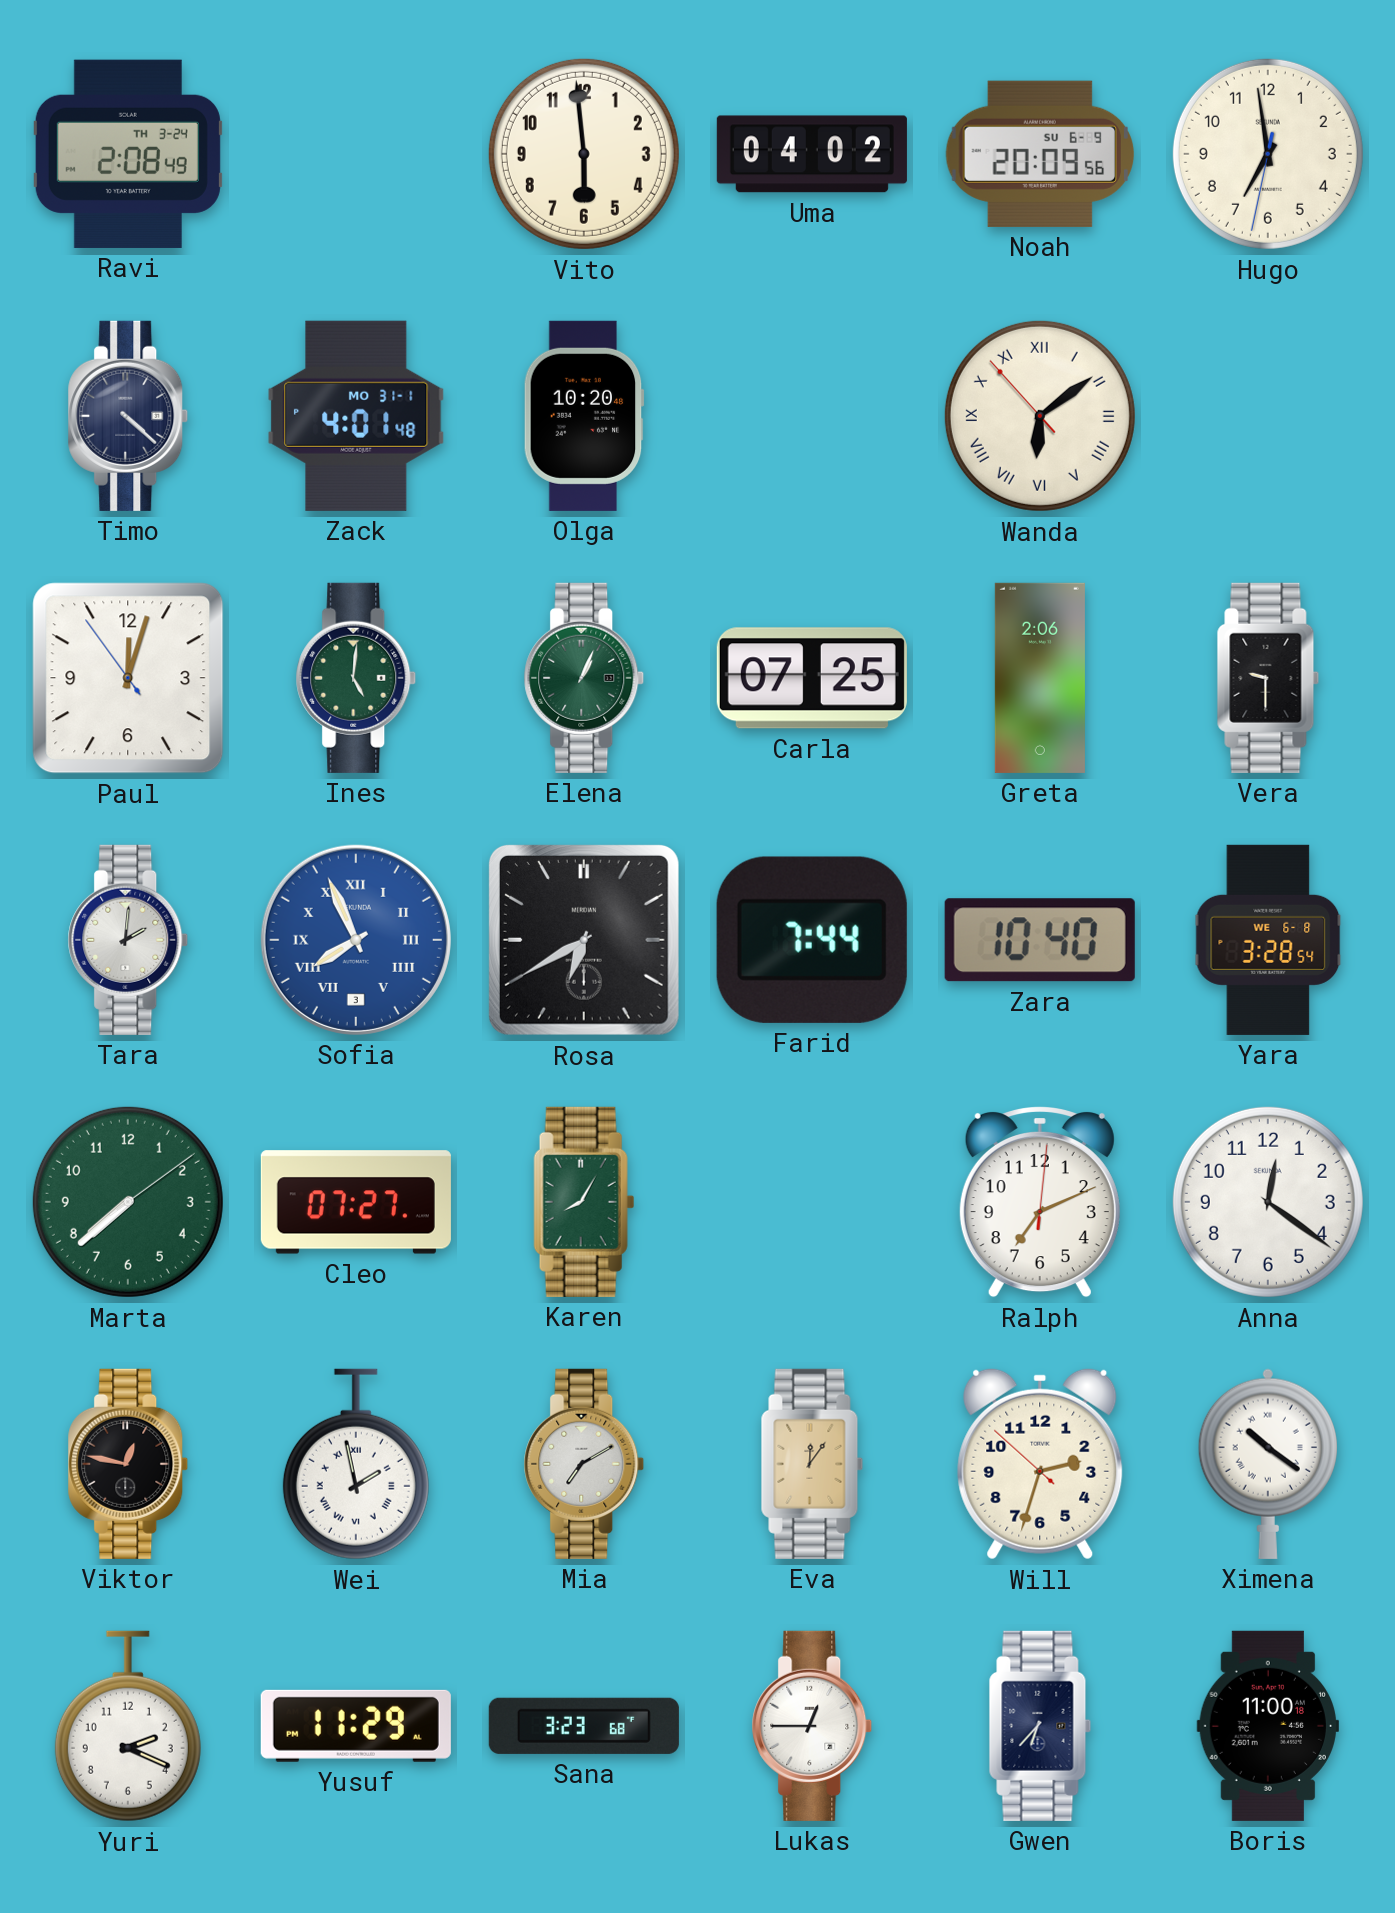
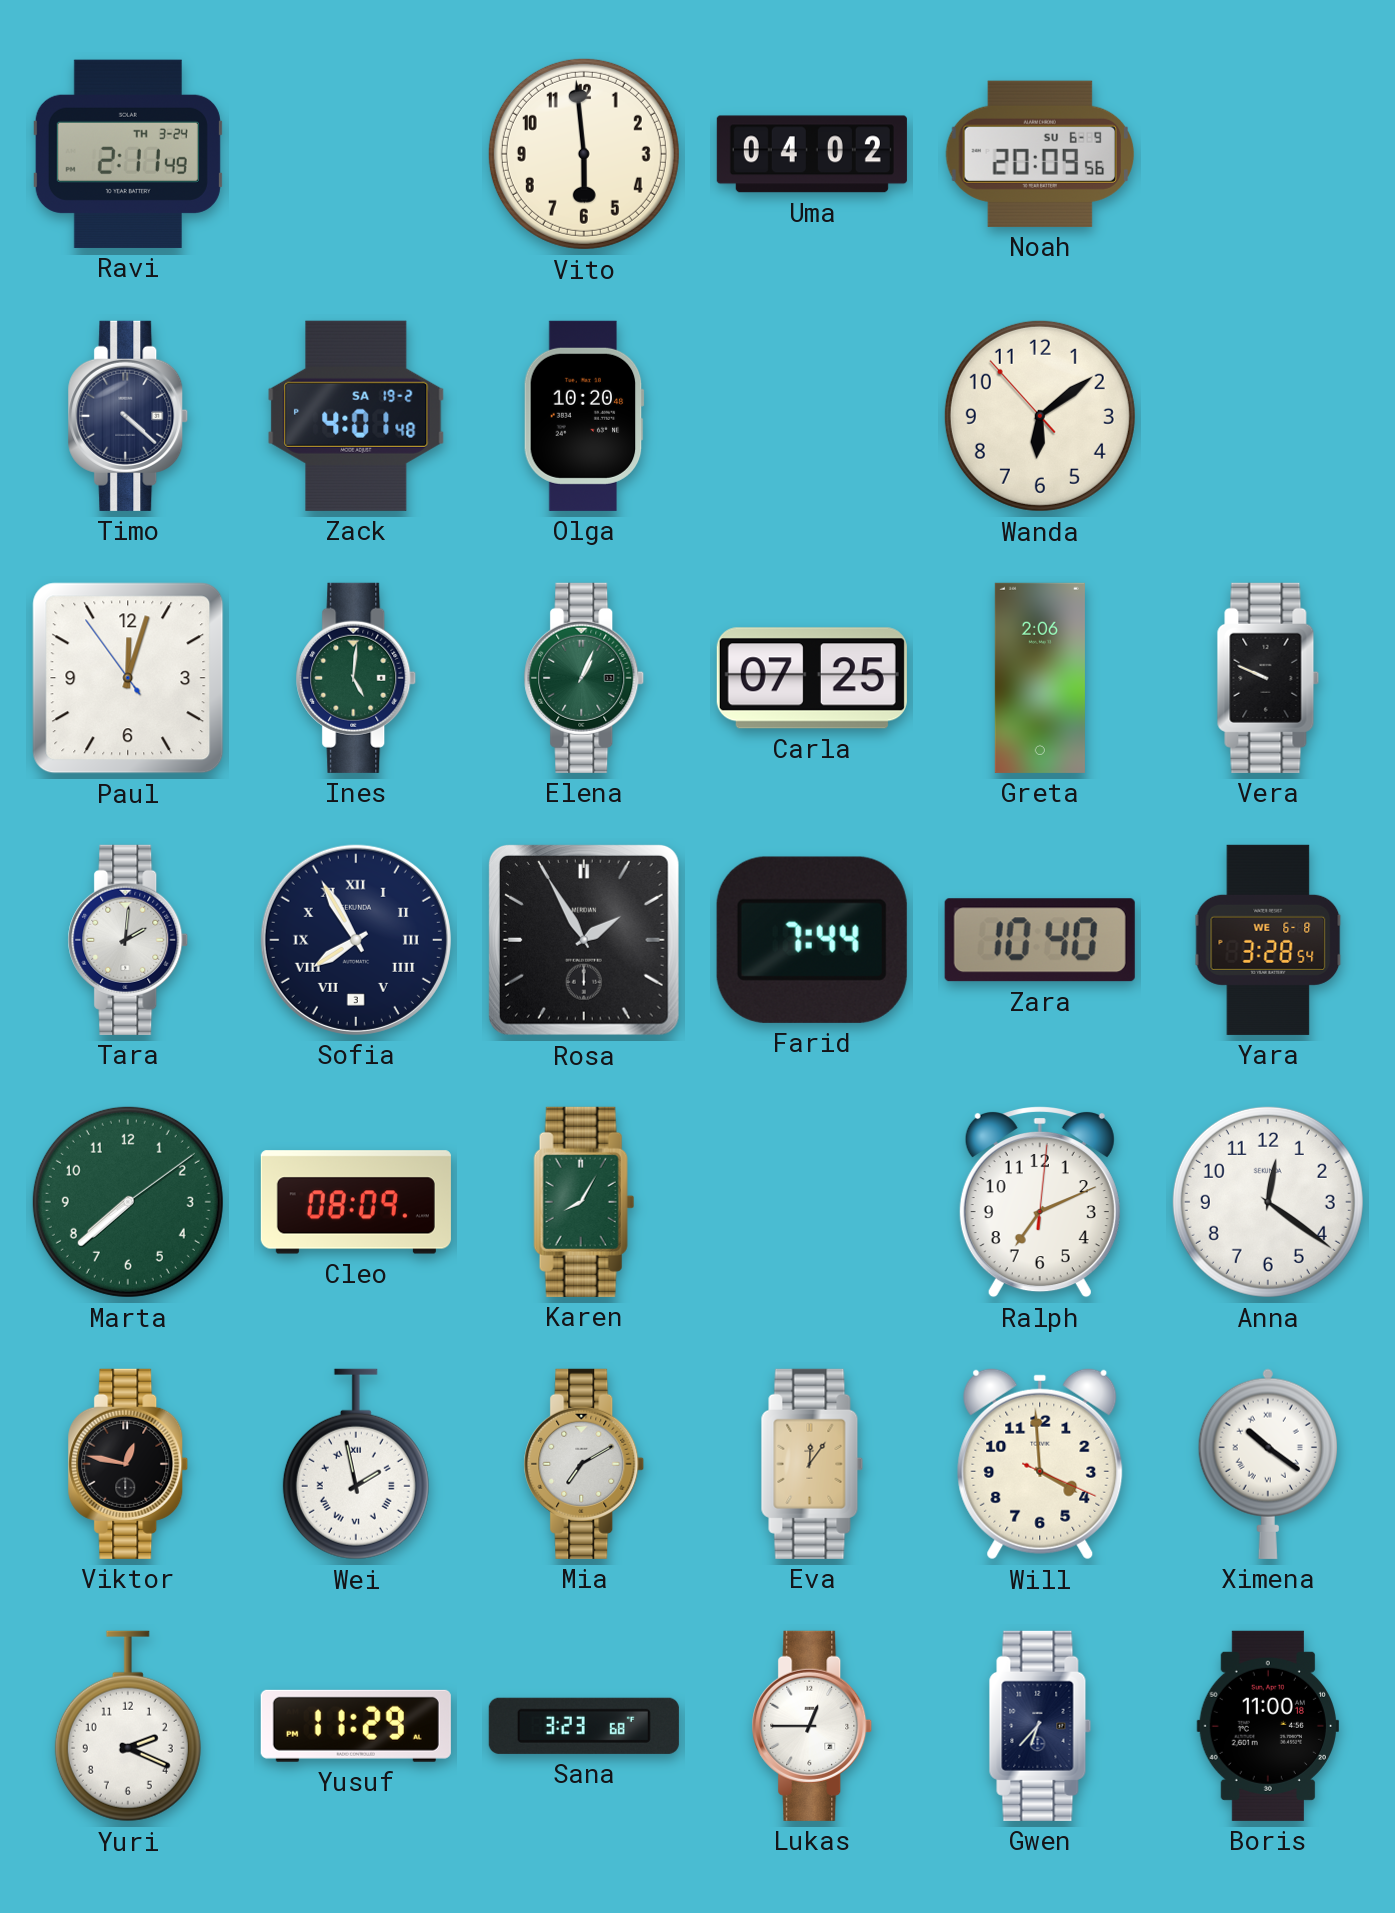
Ravi: 2:08 -> 2:11
Hugo: 6:58 -> none
Zack date: MO 31-1 -> SA 19-2
Wanda numerals: Roman -> Arabic
Vera: 9:30 -> 9:49
Sofia: 7:56 -> 7:55
Sofia dial: blue -> navy
Rosa: 6:40 -> 1:55
Cleo: 07:27 -> 08:09
Will: 2:32 -> 3:59
